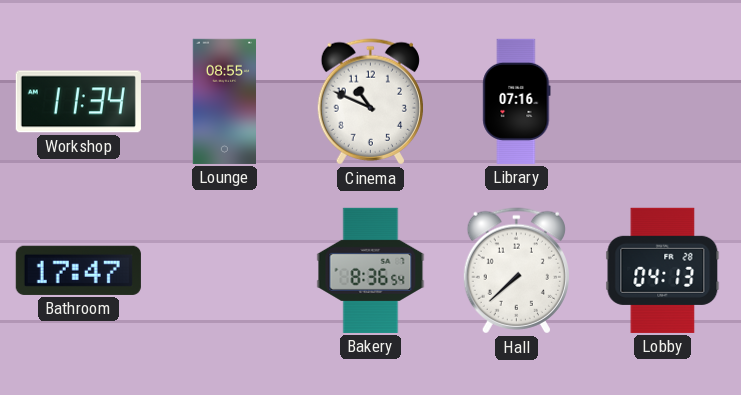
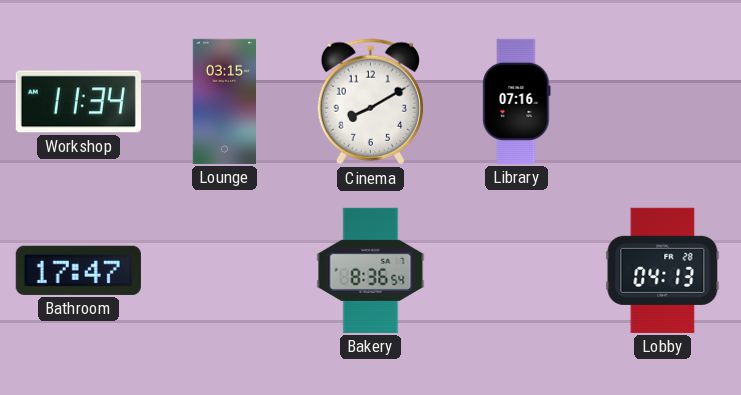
Lounge: 08:55 -> 03:15
Cinema: 10:49 -> 8:10
Hall: 7:38 -> none
